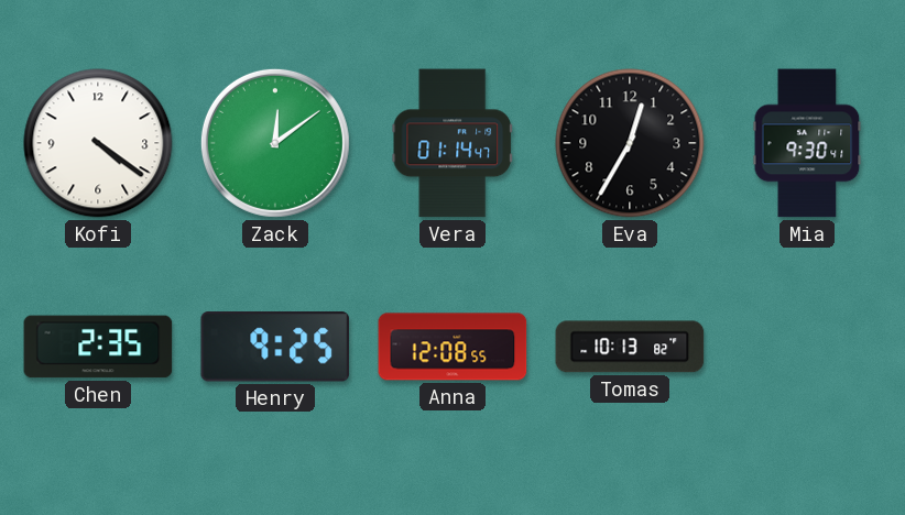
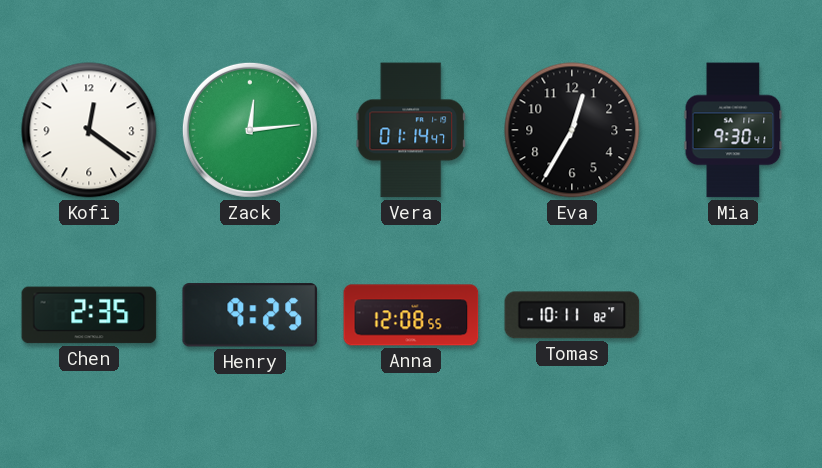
Kofi: 4:21 -> 12:21
Zack: 12:09 -> 12:14
Tomas: 10:13 -> 10:11
